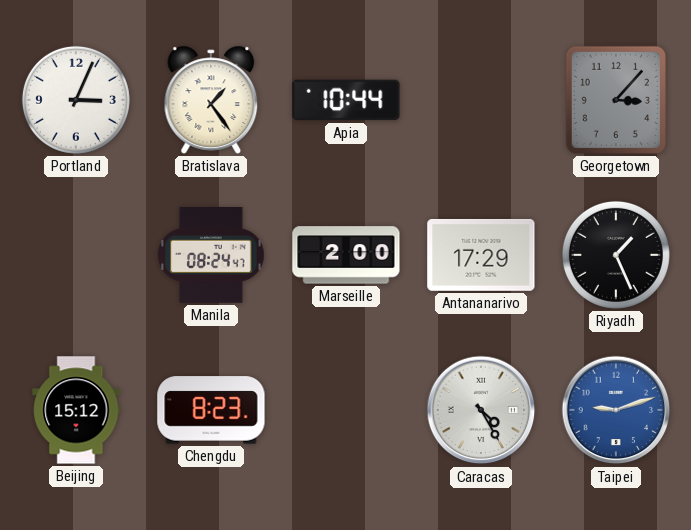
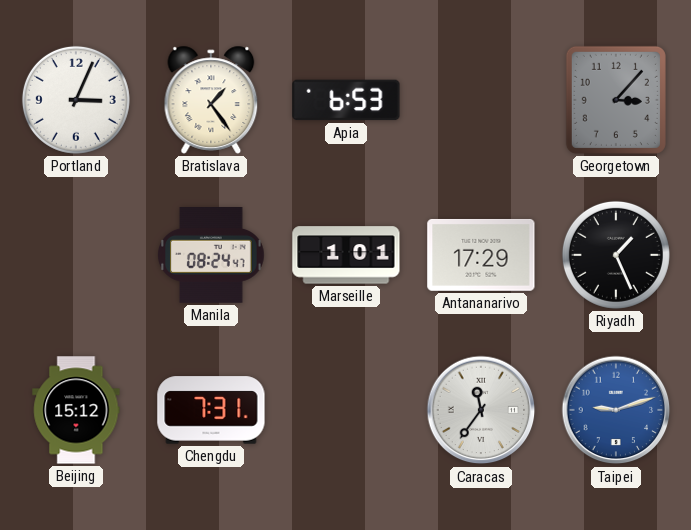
Apia: 10:44 -> 6:53
Marseille: 2:00 -> 1:01
Chengdu: 8:23 -> 7:31
Caracas: 4:25 -> 11:36
